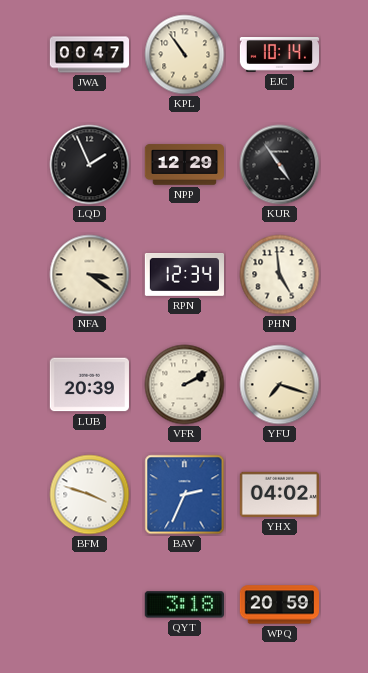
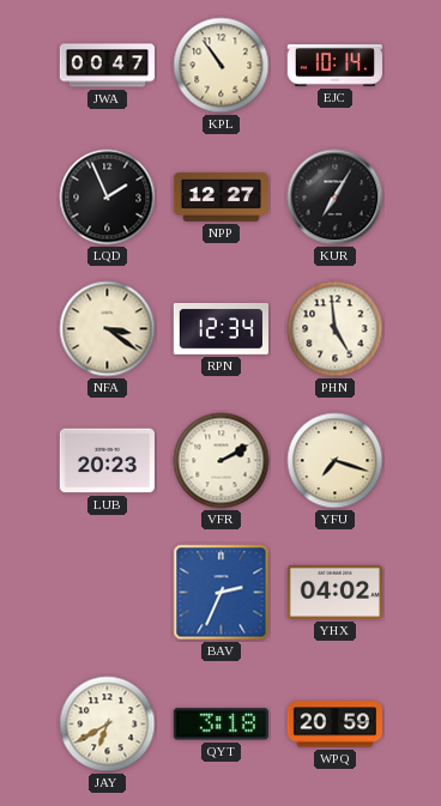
NPP: 12:29 -> 12:27
KUR: 4:54 -> 7:05
LUB: 20:39 -> 20:23
BFM: 3:48 -> none
JAY: none -> 6:40
